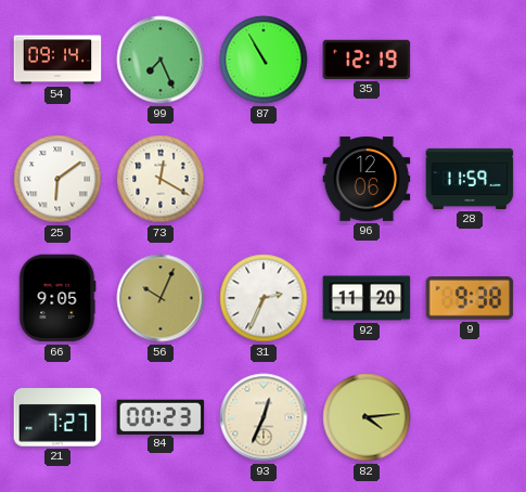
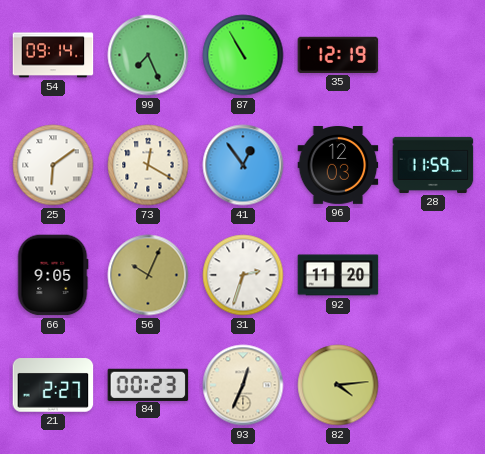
41: none -> 12:54
96: 12:06 -> 12:03
31: 2:34 -> 2:33
9: 9:38 -> none
21: 7:27 -> 2:27
